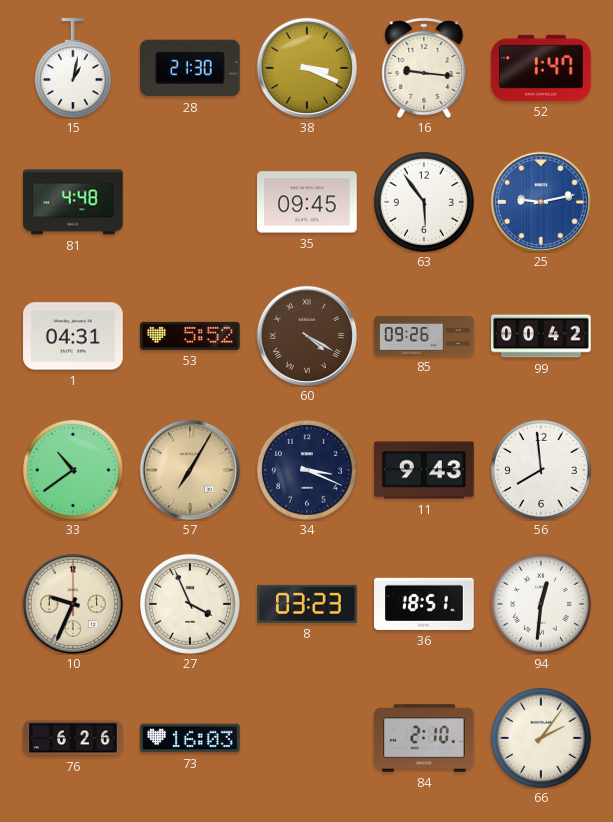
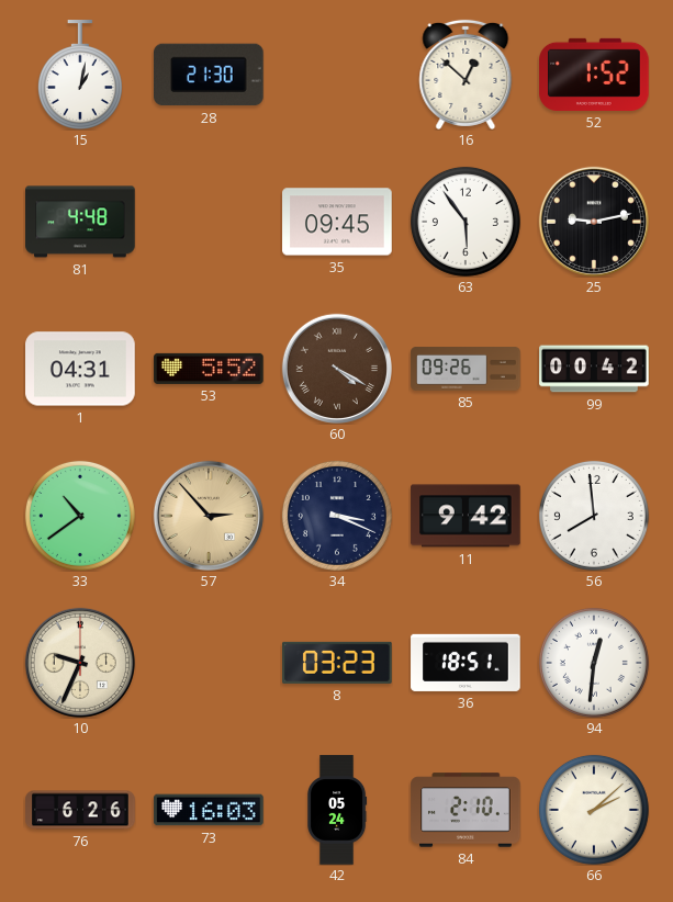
38: 3:19 -> none
16: 9:16 -> 12:52
52: 1:47 -> 1:52
25 dial: blue -> black
57: 7:05 -> 2:53
11: 9:43 -> 9:42
27: 3:56 -> none
42: none -> 05:24
66: 2:06 -> 2:08
